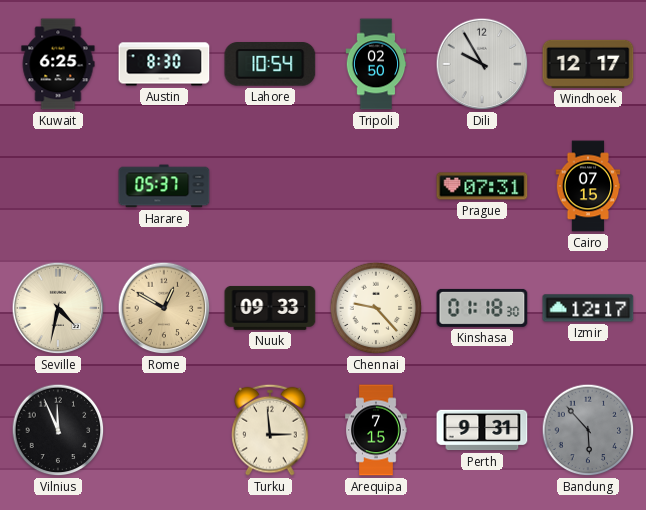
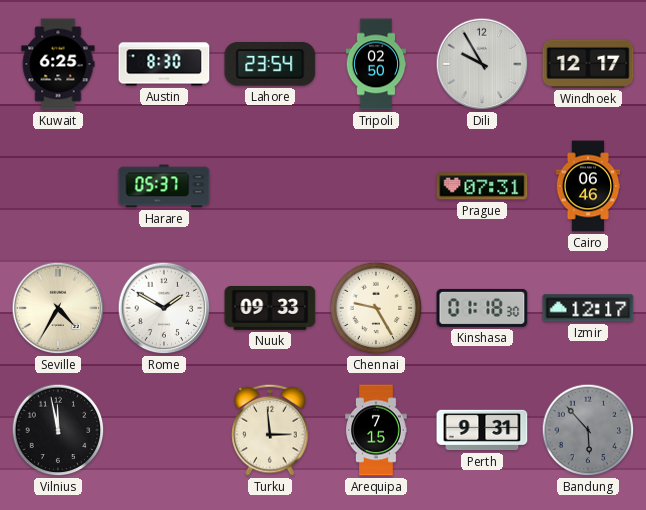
Lahore: 10:54 -> 23:54
Cairo: 07:15 -> 06:46
Seville: 4:32 -> 4:35
Rome: 12:50 -> 1:50
Rome dial: champagne -> white
Chennai: 9:23 -> 9:25
Vilnius: 11:56 -> 11:58
